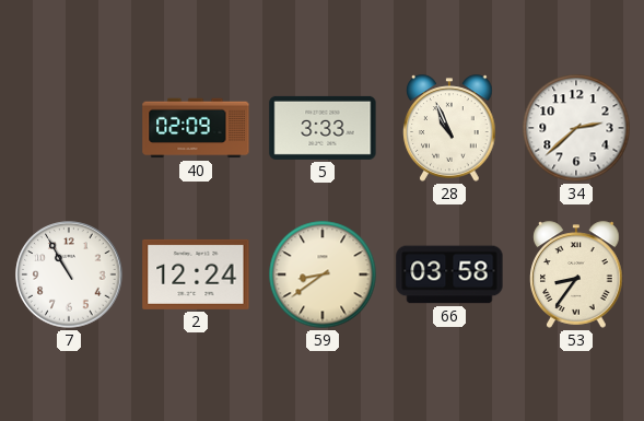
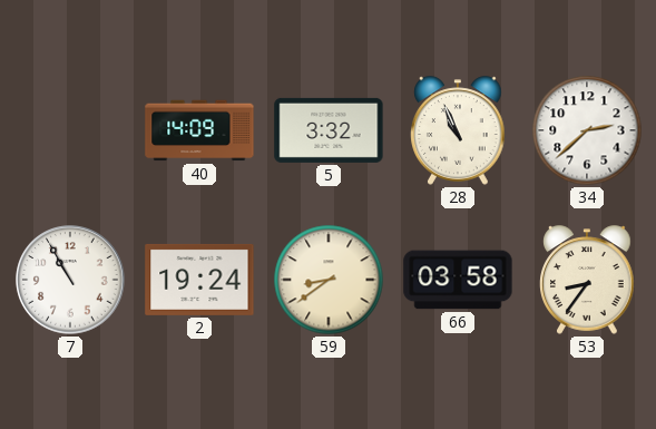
40: 02:09 -> 14:09
5: 3:33 -> 3:32
2: 12:24 -> 19:24
